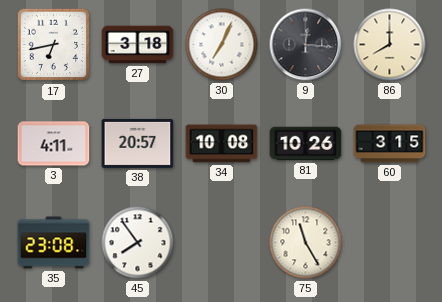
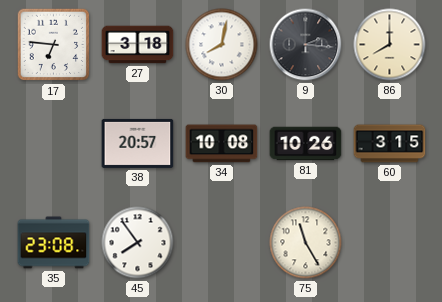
17: 6:43 -> 6:46
30: 7:04 -> 8:02
9: 12:16 -> 2:16
3: 4:11 -> none
